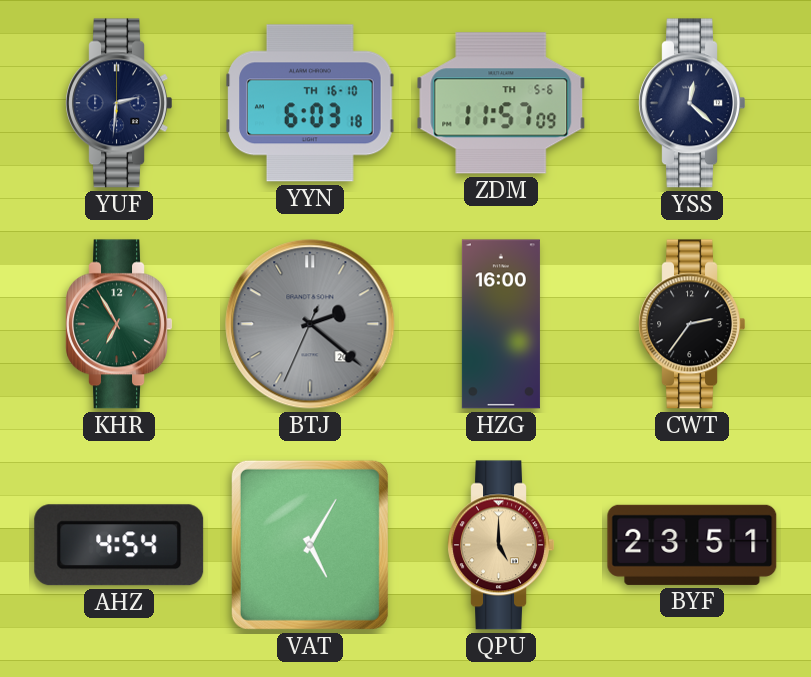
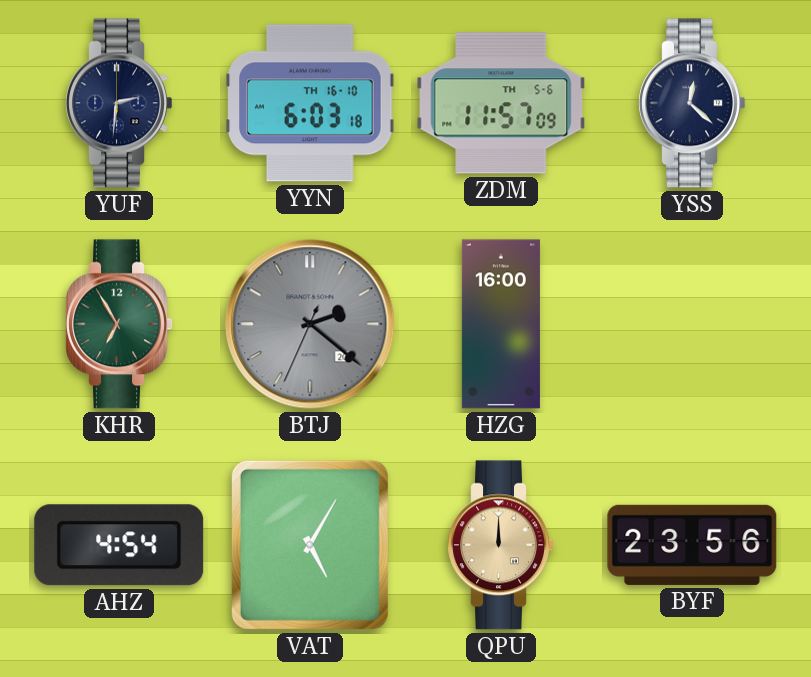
CWT: 2:36 -> none
QPU: 5:00 -> 12:00
BYF: 23:51 -> 23:56
